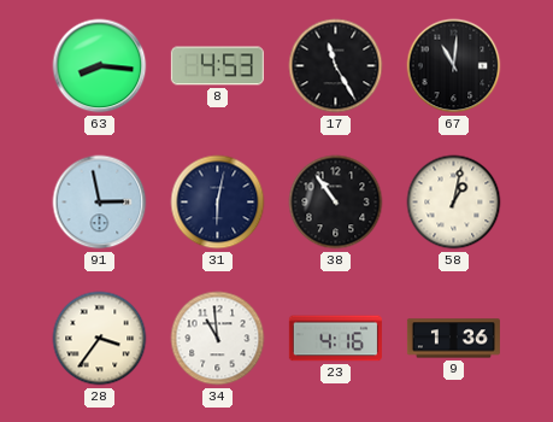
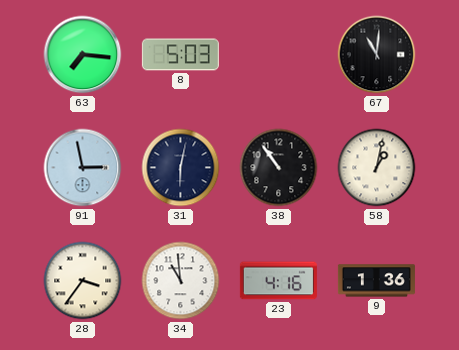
63: 8:16 -> 7:16
8: 4:53 -> 5:03
17: 11:25 -> none
